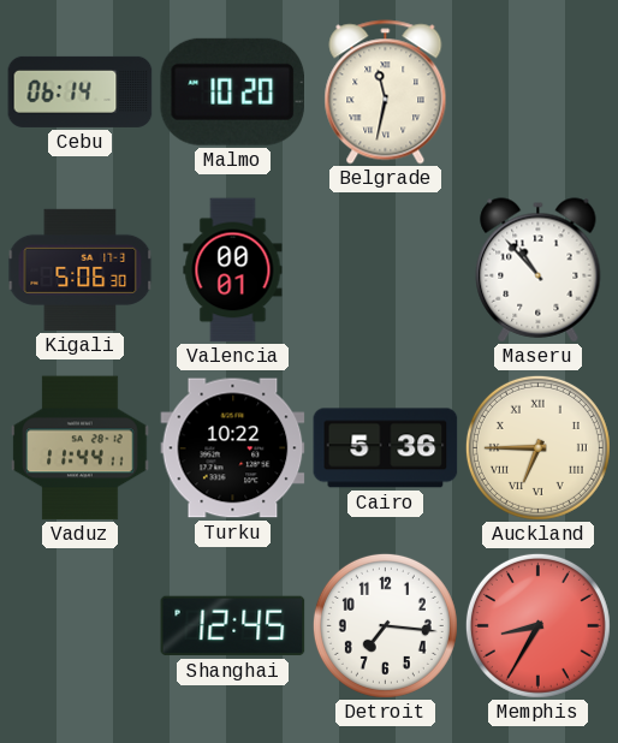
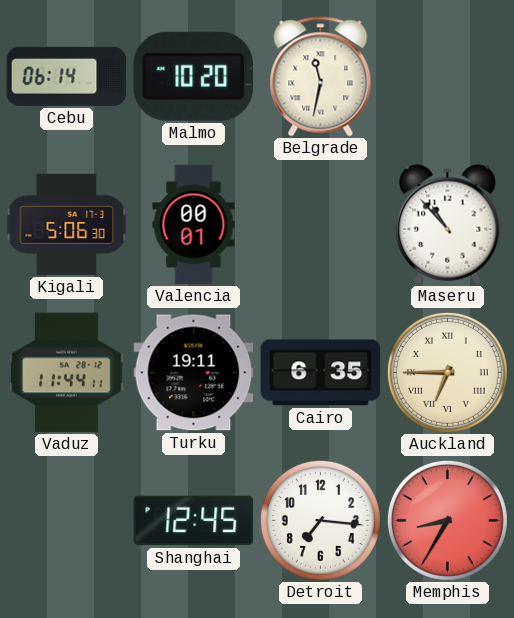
Turku: 10:22 -> 19:11
Cairo: 5:36 -> 6:35
